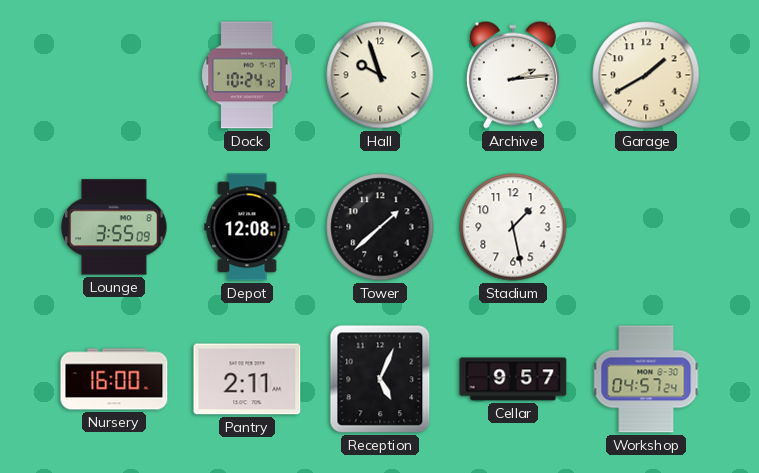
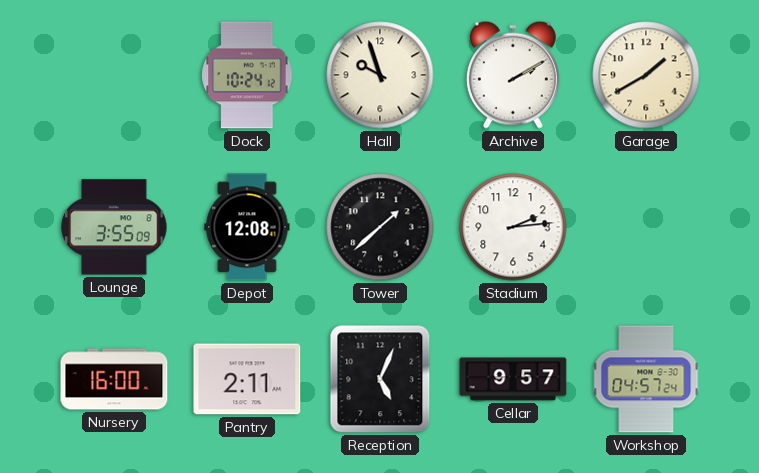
Archive: 2:14 -> 2:10
Stadium: 1:28 -> 2:14
